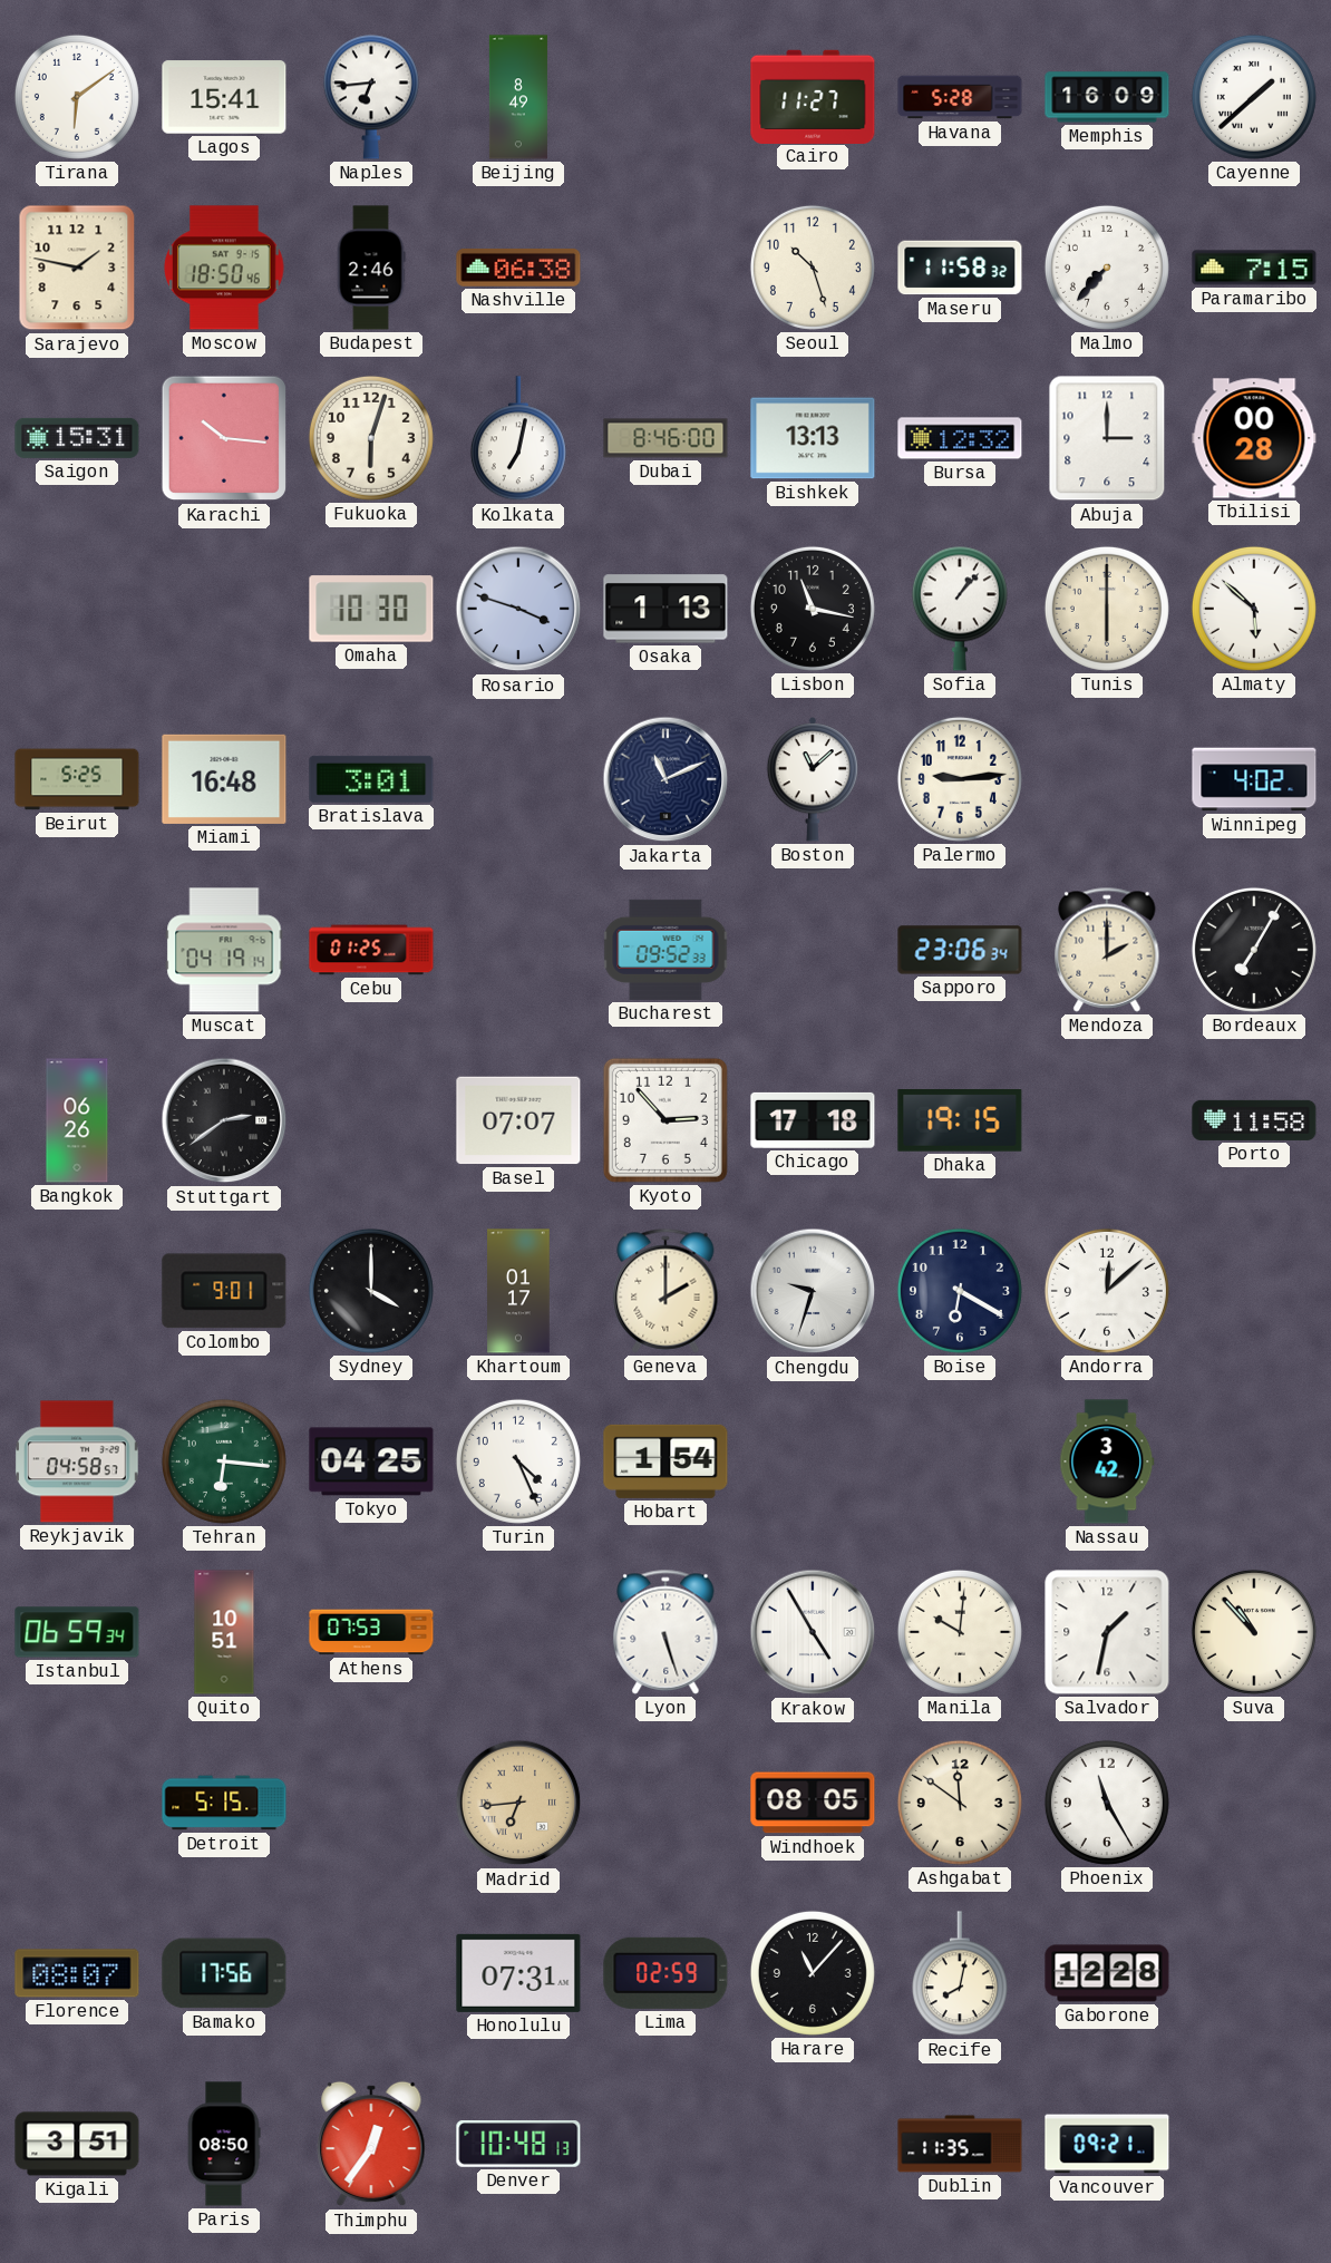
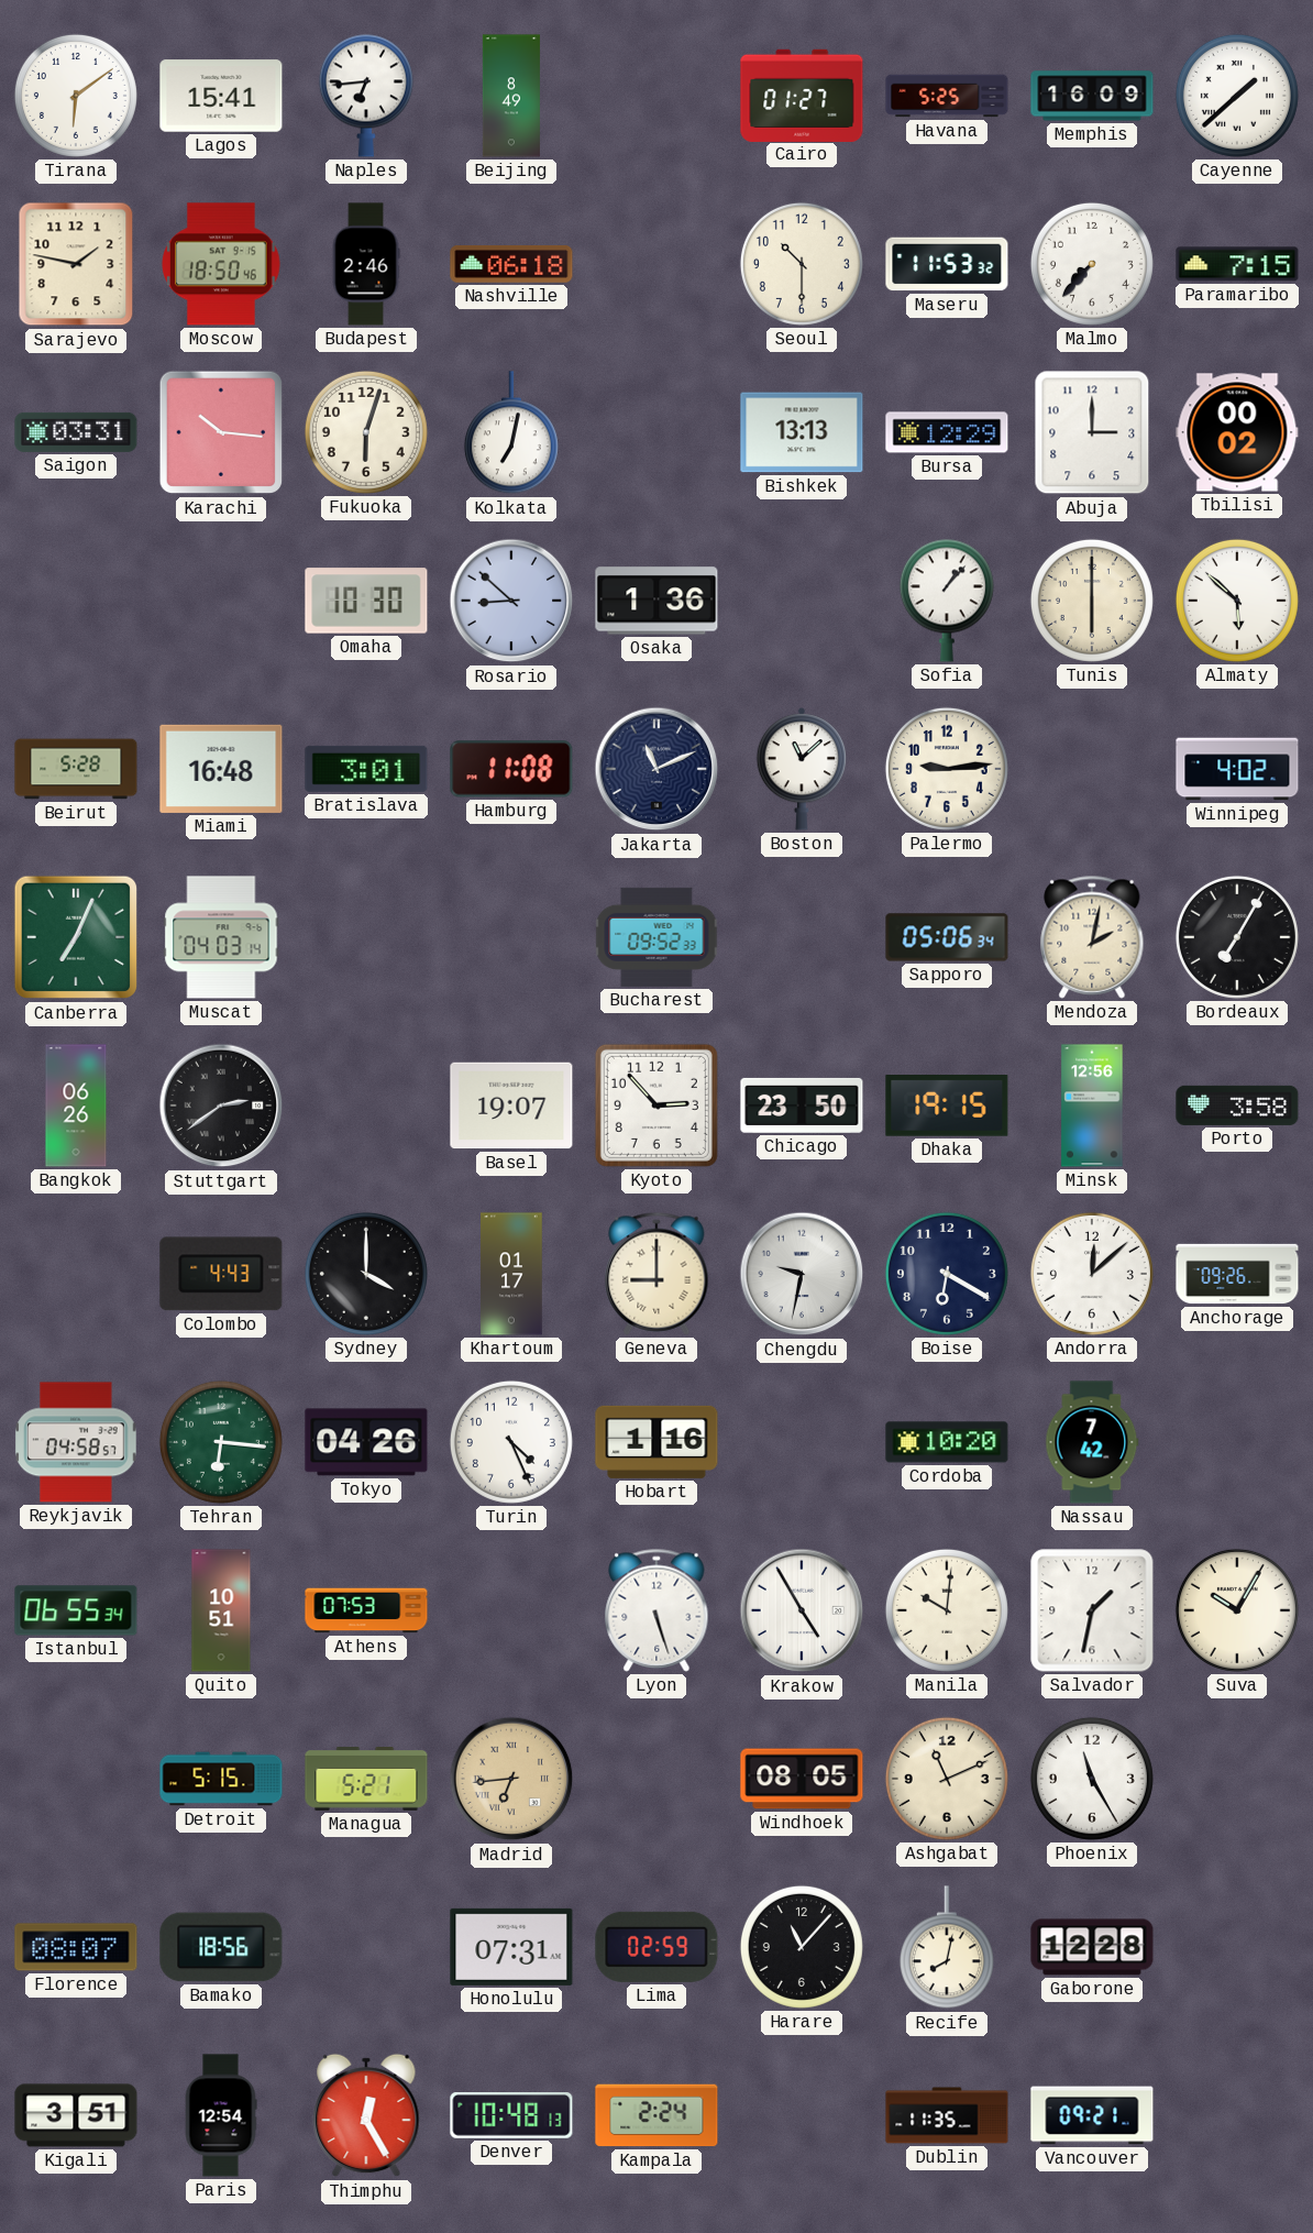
Cairo: 11:27 -> 01:27
Havana: 5:28 -> 5:25
Nashville: 06:38 -> 06:18
Seoul: 10:27 -> 10:30
Maseru: 11:58 -> 11:53
Saigon: 15:31 -> 03:31
Dubai: 8:46 -> none
Bursa: 12:32 -> 12:29
Tbilisi: 00:28 -> 00:02
Rosario: 3:48 -> 8:52
Osaka: 1:13 -> 1:36
Lisbon: 11:17 -> none
Beirut: 5:25 -> 5:28
Hamburg: none -> 11:08
Canberra: none -> 7:04
Muscat: 04:19 -> 04:03
Cebu: 01:25 -> none
Sapporo: 23:06 -> 05:06
Mendoza: 2:00 -> 2:02
Basel: 07:07 -> 19:07
Chicago: 17:18 -> 23:50
Minsk: none -> 12:56
Porto: 11:58 -> 3:58
Colombo: 9:01 -> 4:43
Geneva: 2:00 -> 9:00
Chengdu: 9:33 -> 9:32
Anchorage: none -> 09:26
Tokyo: 04:25 -> 04:26
Hobart: 1:54 -> 1:16
Cordoba: none -> 10:20
Nassau: 3:42 -> 7:42
Istanbul: 06:59 -> 06:55
Suva: 10:53 -> 10:05
Managua: none -> 5:21
Ashgabat: 11:51 -> 11:11
Bamako: 17:56 -> 18:56
Paris: 08:50 -> 12:54
Thimphu: 12:36 -> 12:25
Kampala: none -> 2:24
